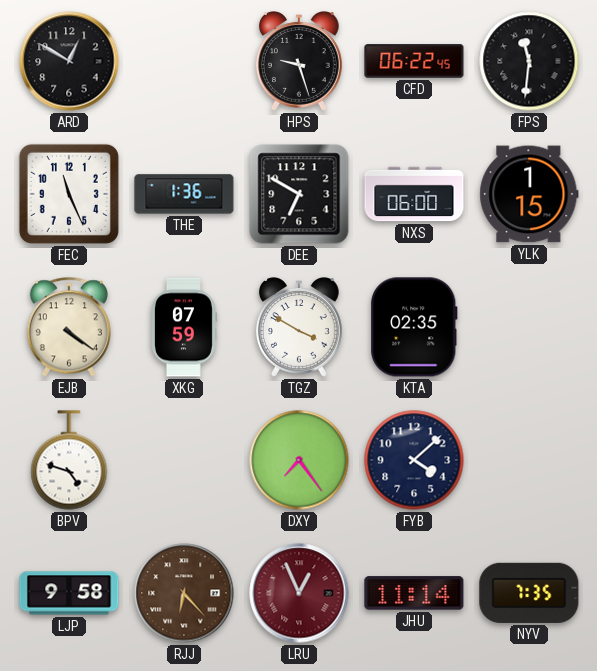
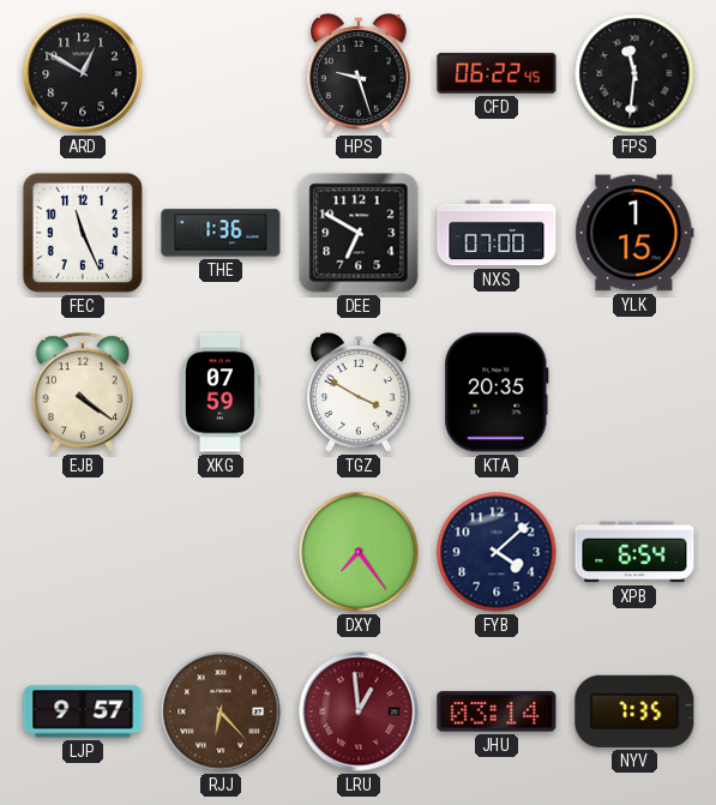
NXS: 06:00 -> 07:00
KTA: 02:35 -> 20:35
BPV: 4:48 -> none
XPB: none -> 6:54
LJP: 9:58 -> 9:57
LRU: 12:56 -> 12:59
JHU: 11:14 -> 03:14
